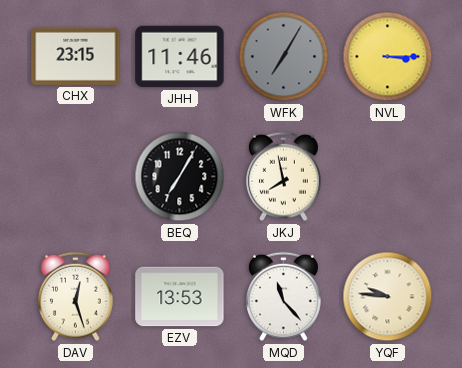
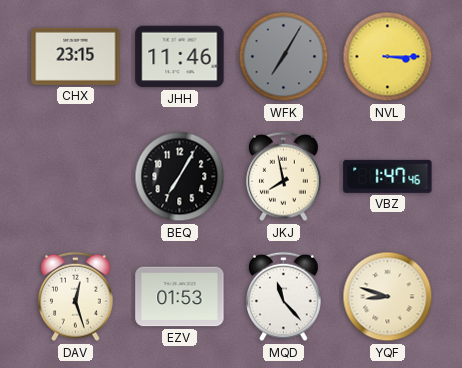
VBZ: none -> 1:47
EZV: 13:53 -> 01:53
YQF: 9:46 -> 8:48
